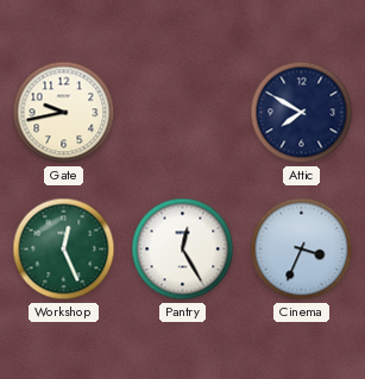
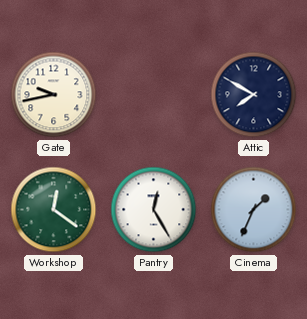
Workshop: 12:26 -> 12:21
Cinema: 3:34 -> 1:34
